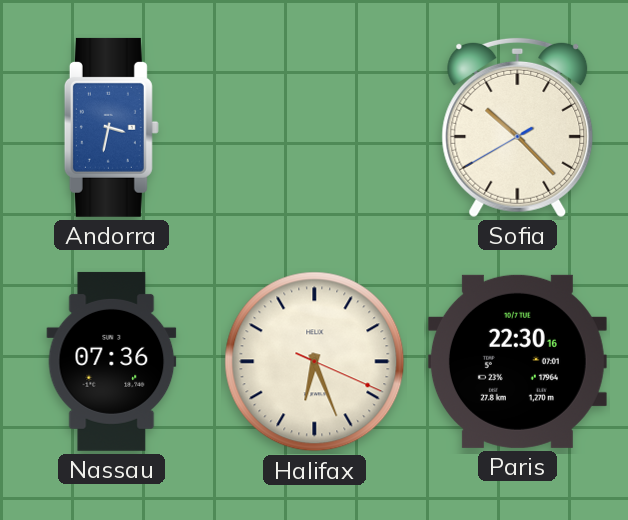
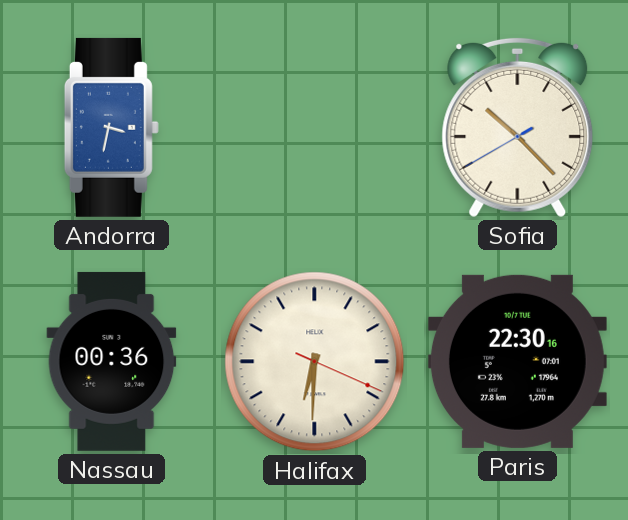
Nassau: 07:36 -> 00:36
Halifax: 6:26 -> 6:30
